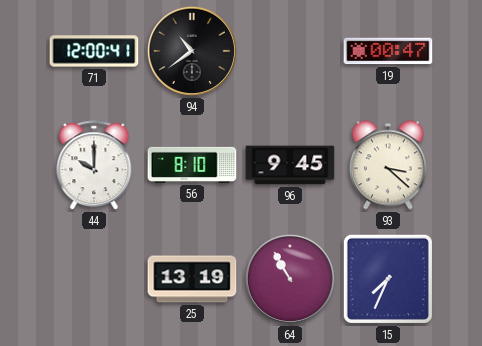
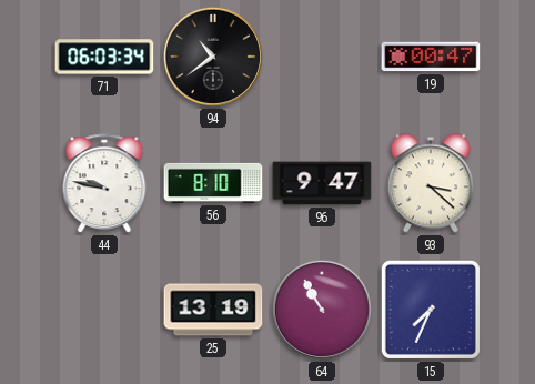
71: 12:00 -> 06:03
44: 10:00 -> 9:47
96: 9:45 -> 9:47
